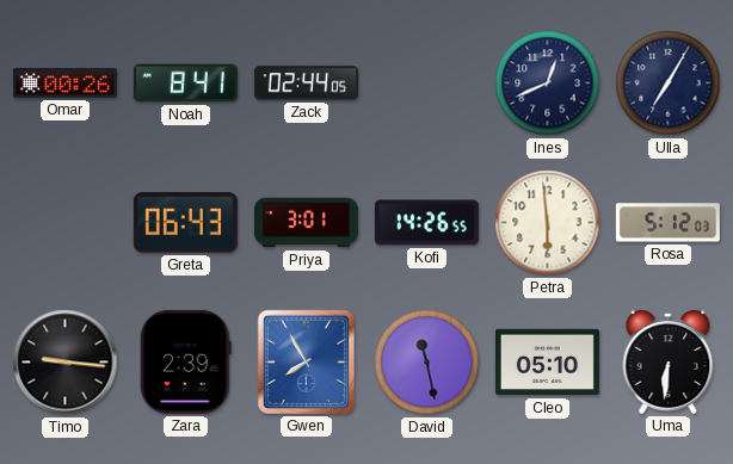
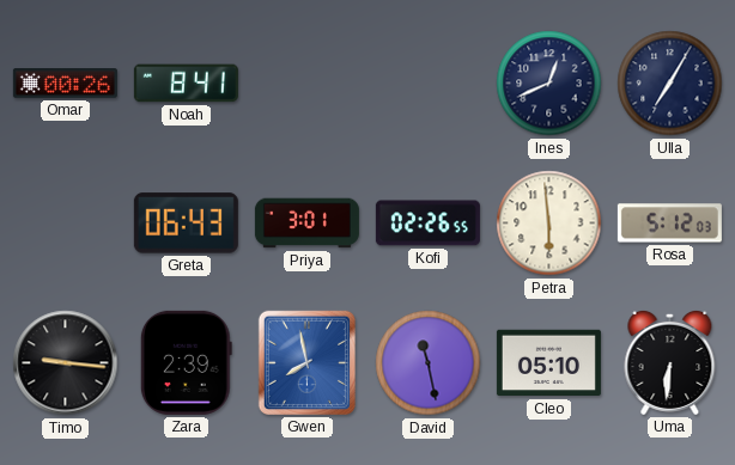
Zack: 02:44 -> none
Kofi: 14:26 -> 02:26
Gwen: 7:55 -> 7:58
